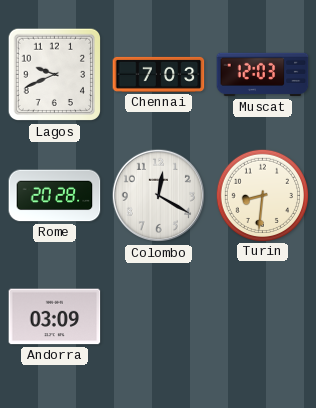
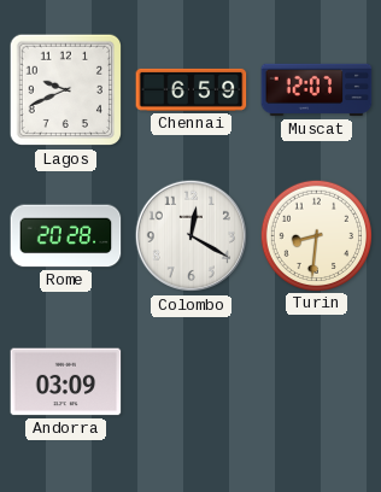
Chennai: 7:03 -> 6:59
Muscat: 12:03 -> 12:07
